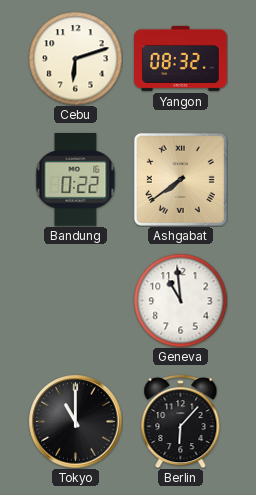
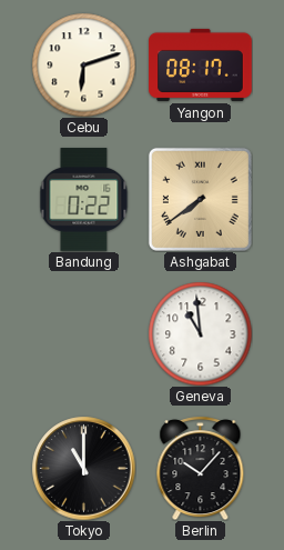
Yangon: 08:32 -> 08:17
Berlin: 6:07 -> 10:07
